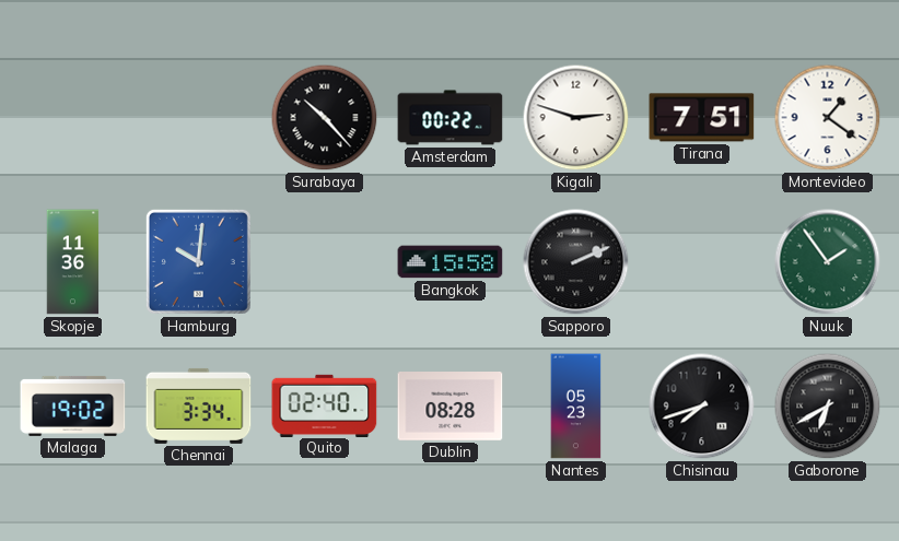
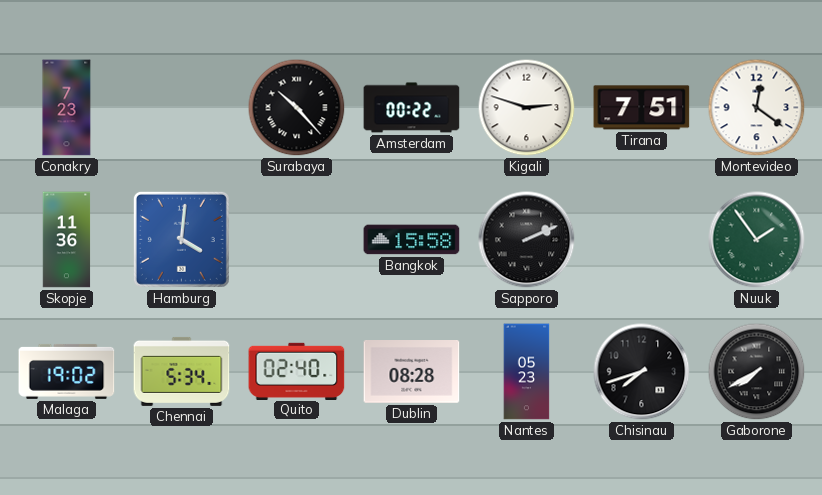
Conakry: none -> 7:23
Montevideo: 1:21 -> 12:21
Hamburg: 10:01 -> 4:01
Chennai: 3:34 -> 5:34
Gaborone: 6:40 -> 7:40
